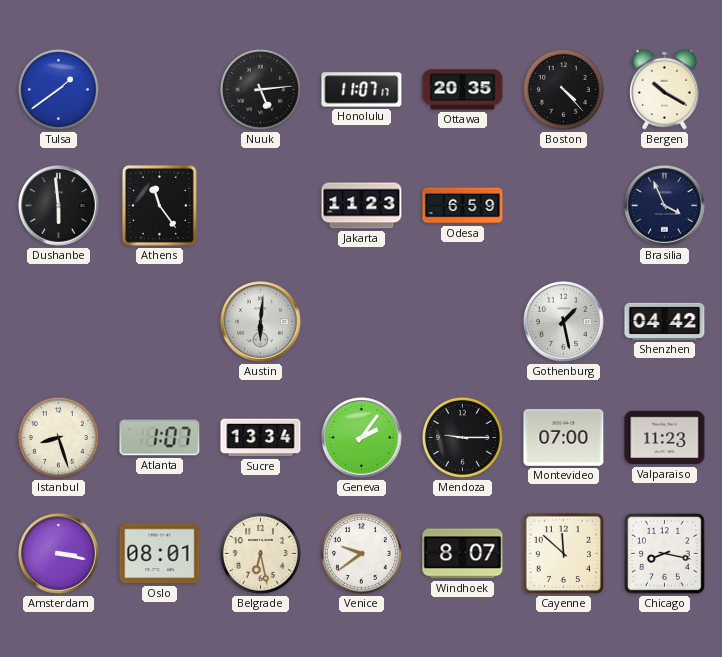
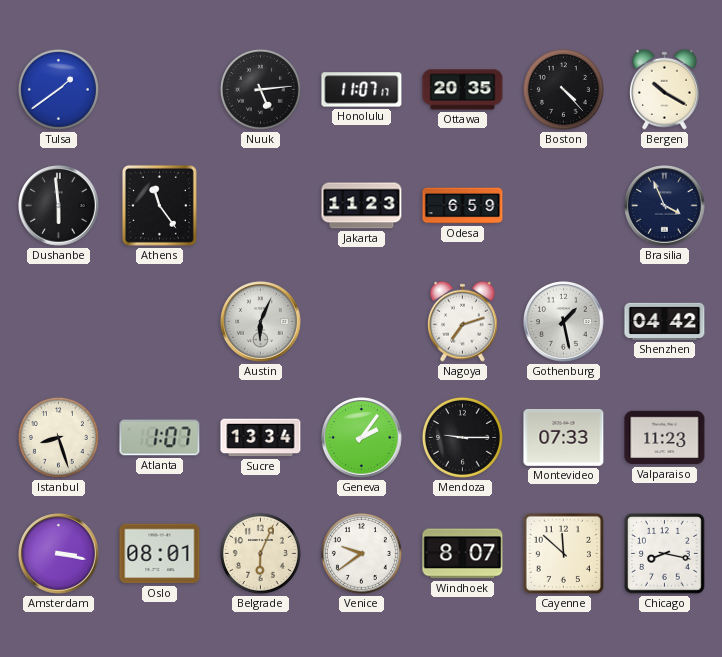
Austin: 6:01 -> 6:04
Nagoya: none -> 7:12
Montevideo: 07:00 -> 07:33
Belgrade: 6:28 -> 6:04
